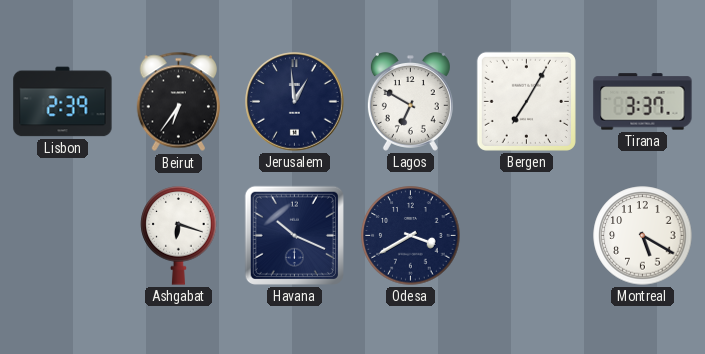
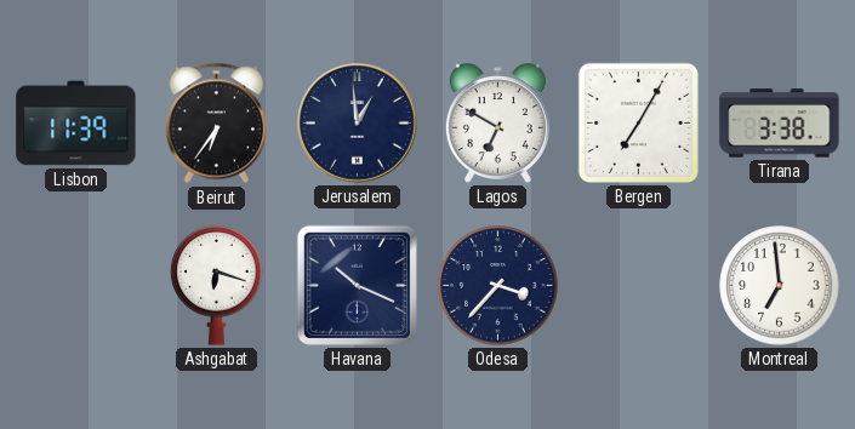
Lisbon: 2:39 -> 11:39
Tirana: 3:37 -> 3:38
Odesa: 3:40 -> 3:37
Montreal: 5:20 -> 6:59
